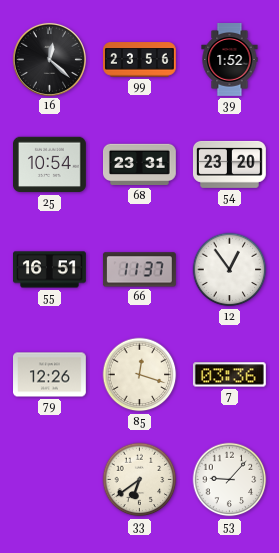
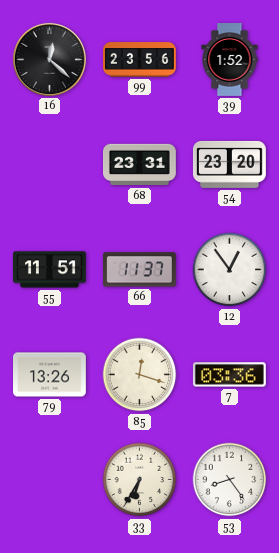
25: 10:54 -> none
55: 16:51 -> 11:51
79: 12:26 -> 13:26
33: 6:39 -> 6:35
53: 9:07 -> 8:24
